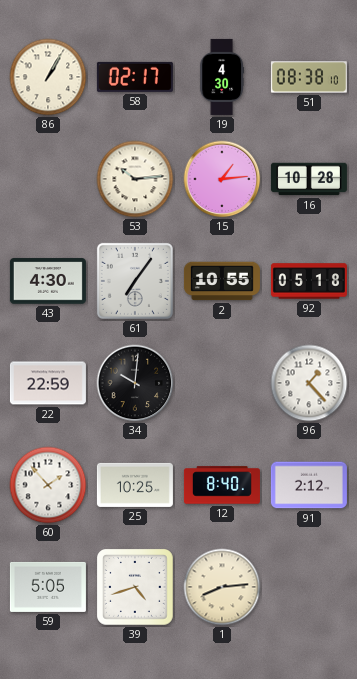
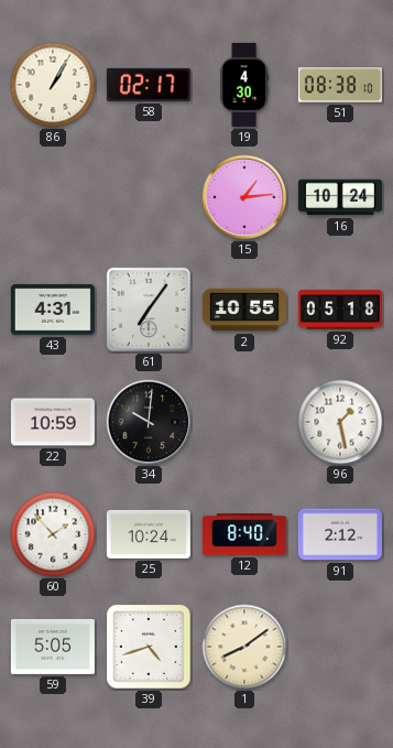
53: 10:14 -> none
16: 10:28 -> 10:24
43: 4:30 -> 4:31
22: 22:59 -> 10:59
96: 1:23 -> 1:28
25: 10:25 -> 10:24
1: 8:14 -> 8:09
